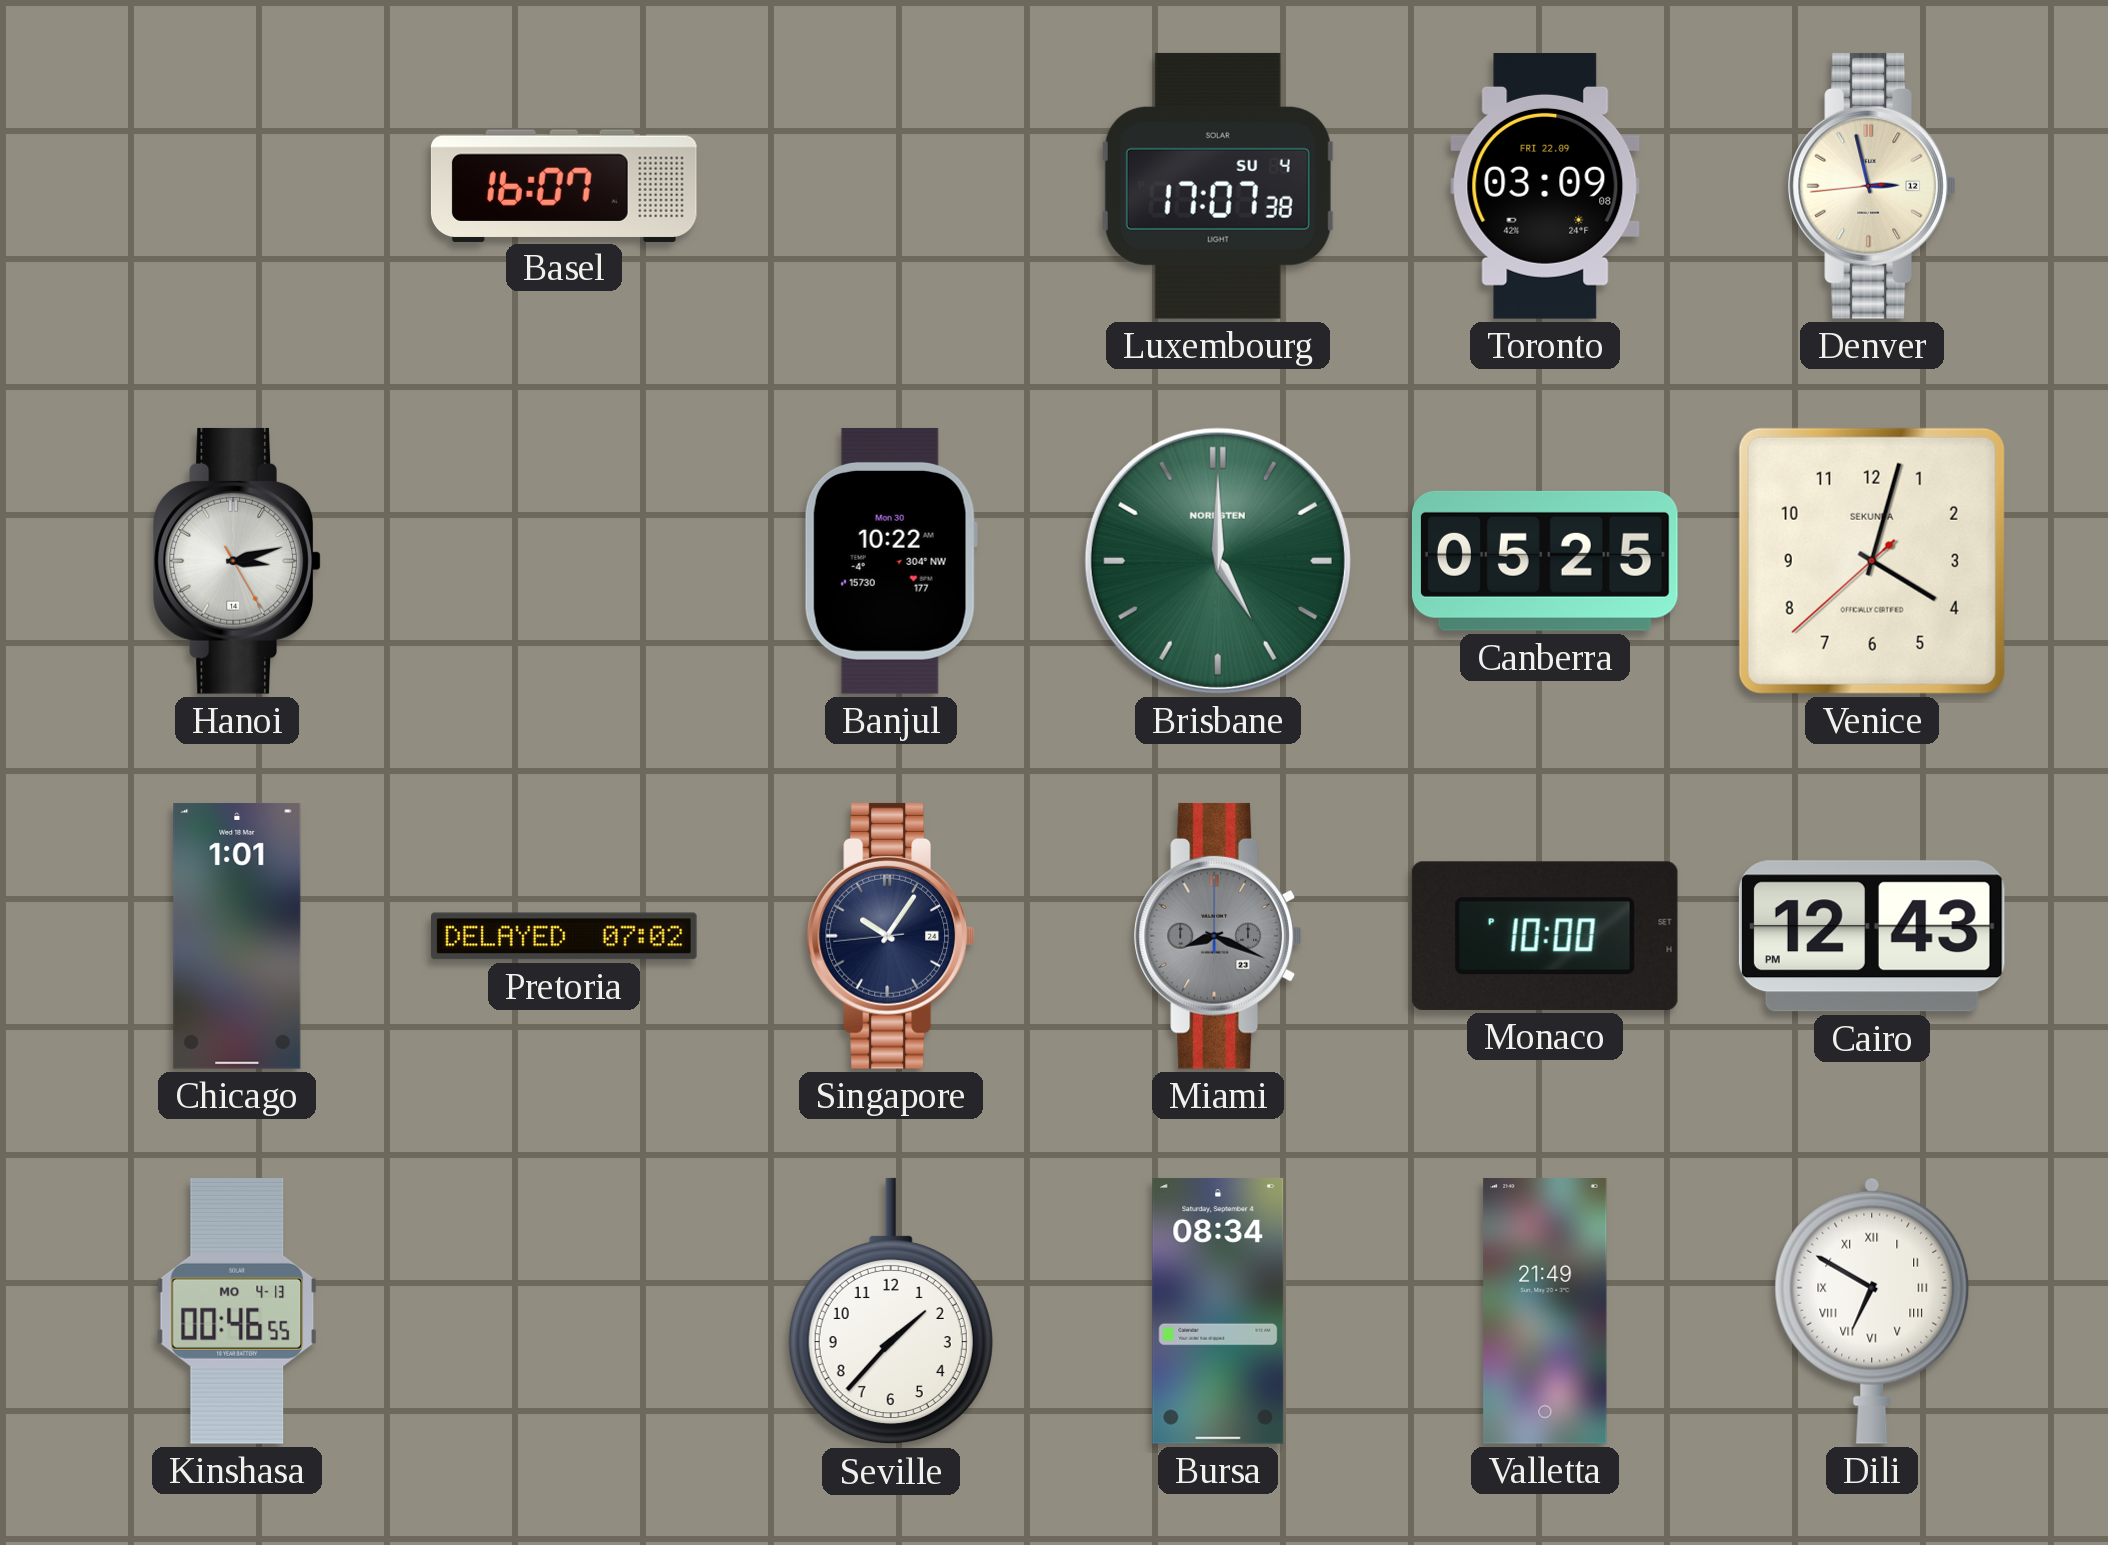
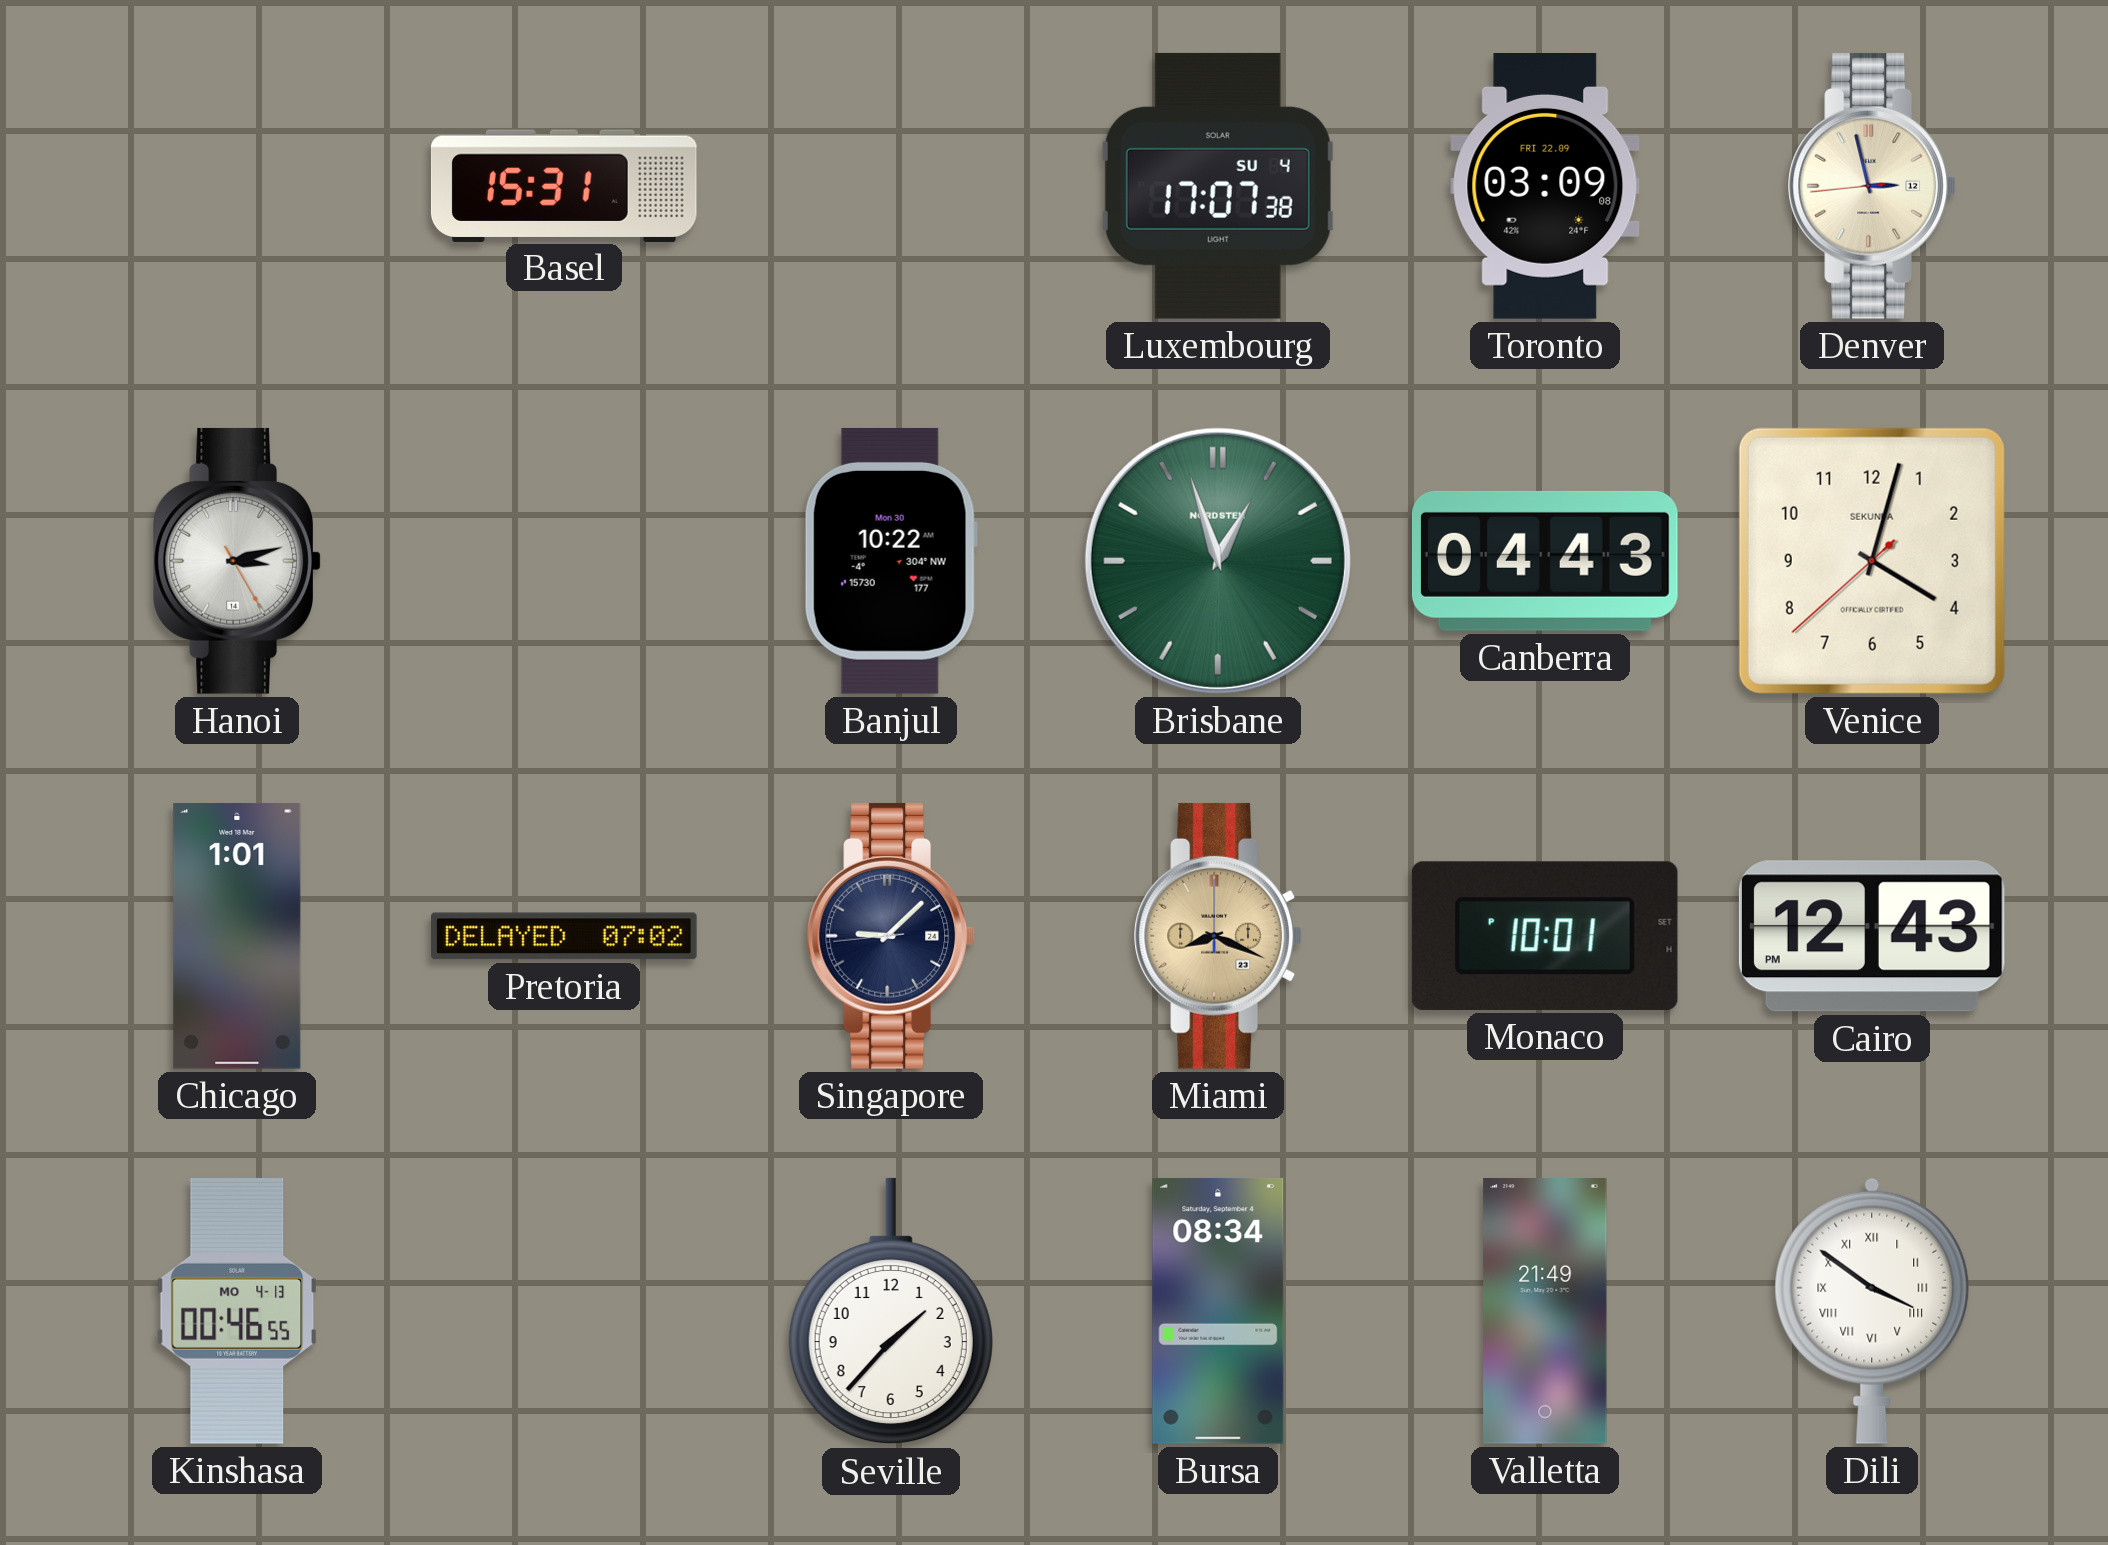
Basel: 16:07 -> 15:31
Brisbane: 5:00 -> 12:57
Canberra: 05:25 -> 04:43
Singapore: 10:05 -> 9:07
Miami dial: grey -> champagne
Monaco: 10:00 -> 10:01
Dili: 6:50 -> 3:51
